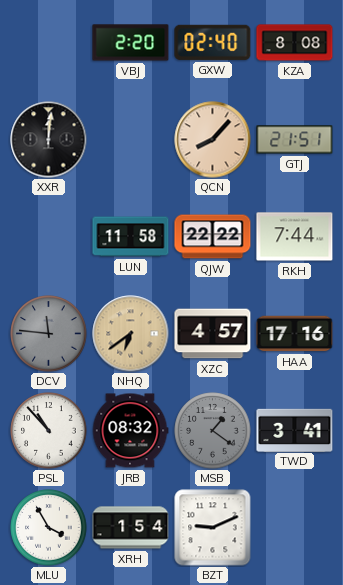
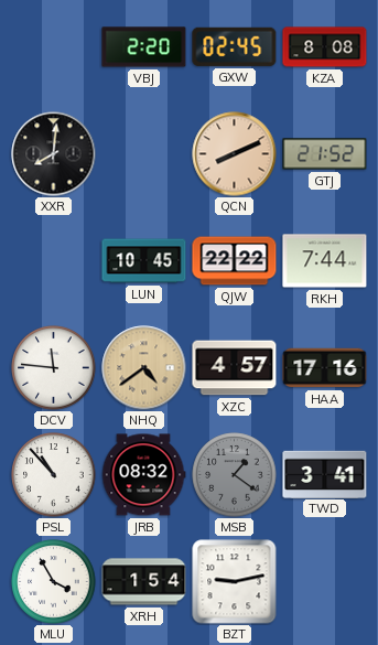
GXW: 02:40 -> 02:45
XXR: 12:01 -> 8:01
QCN: 8:07 -> 8:11
GTJ: 21:51 -> 21:52
LUN: 11:58 -> 10:45
DCV dial: grey -> white
NHQ: 6:39 -> 4:39
BZT: 9:11 -> 9:13
